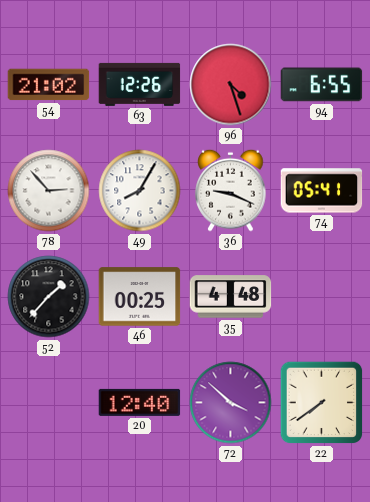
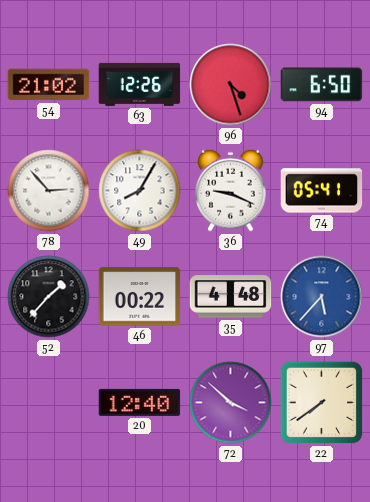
94: 6:55 -> 6:50
46: 00:25 -> 00:22
97: none -> 5:37
